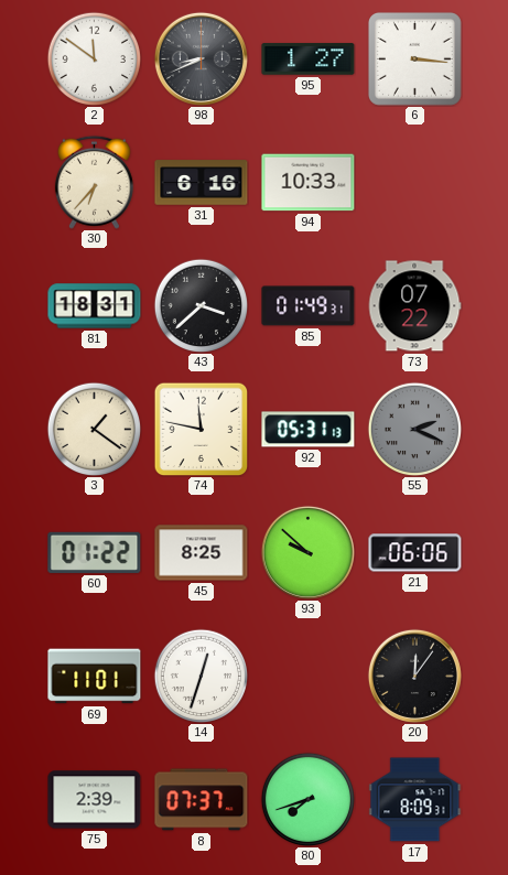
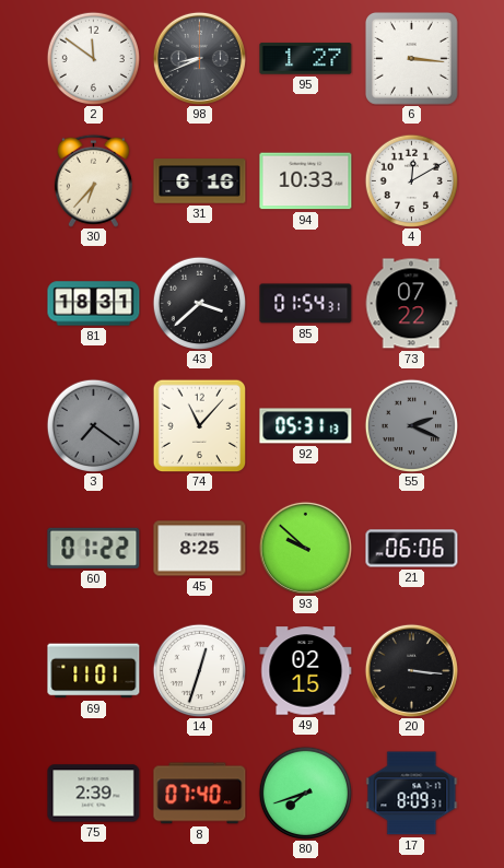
4: none -> 12:10
85: 01:49 -> 01:54
3: 1:21 -> 7:21
3 dial: cream -> grey
74: 11:47 -> 11:07
49: none -> 02:15
20: 12:06 -> 3:16
8: 07:37 -> 07:40
